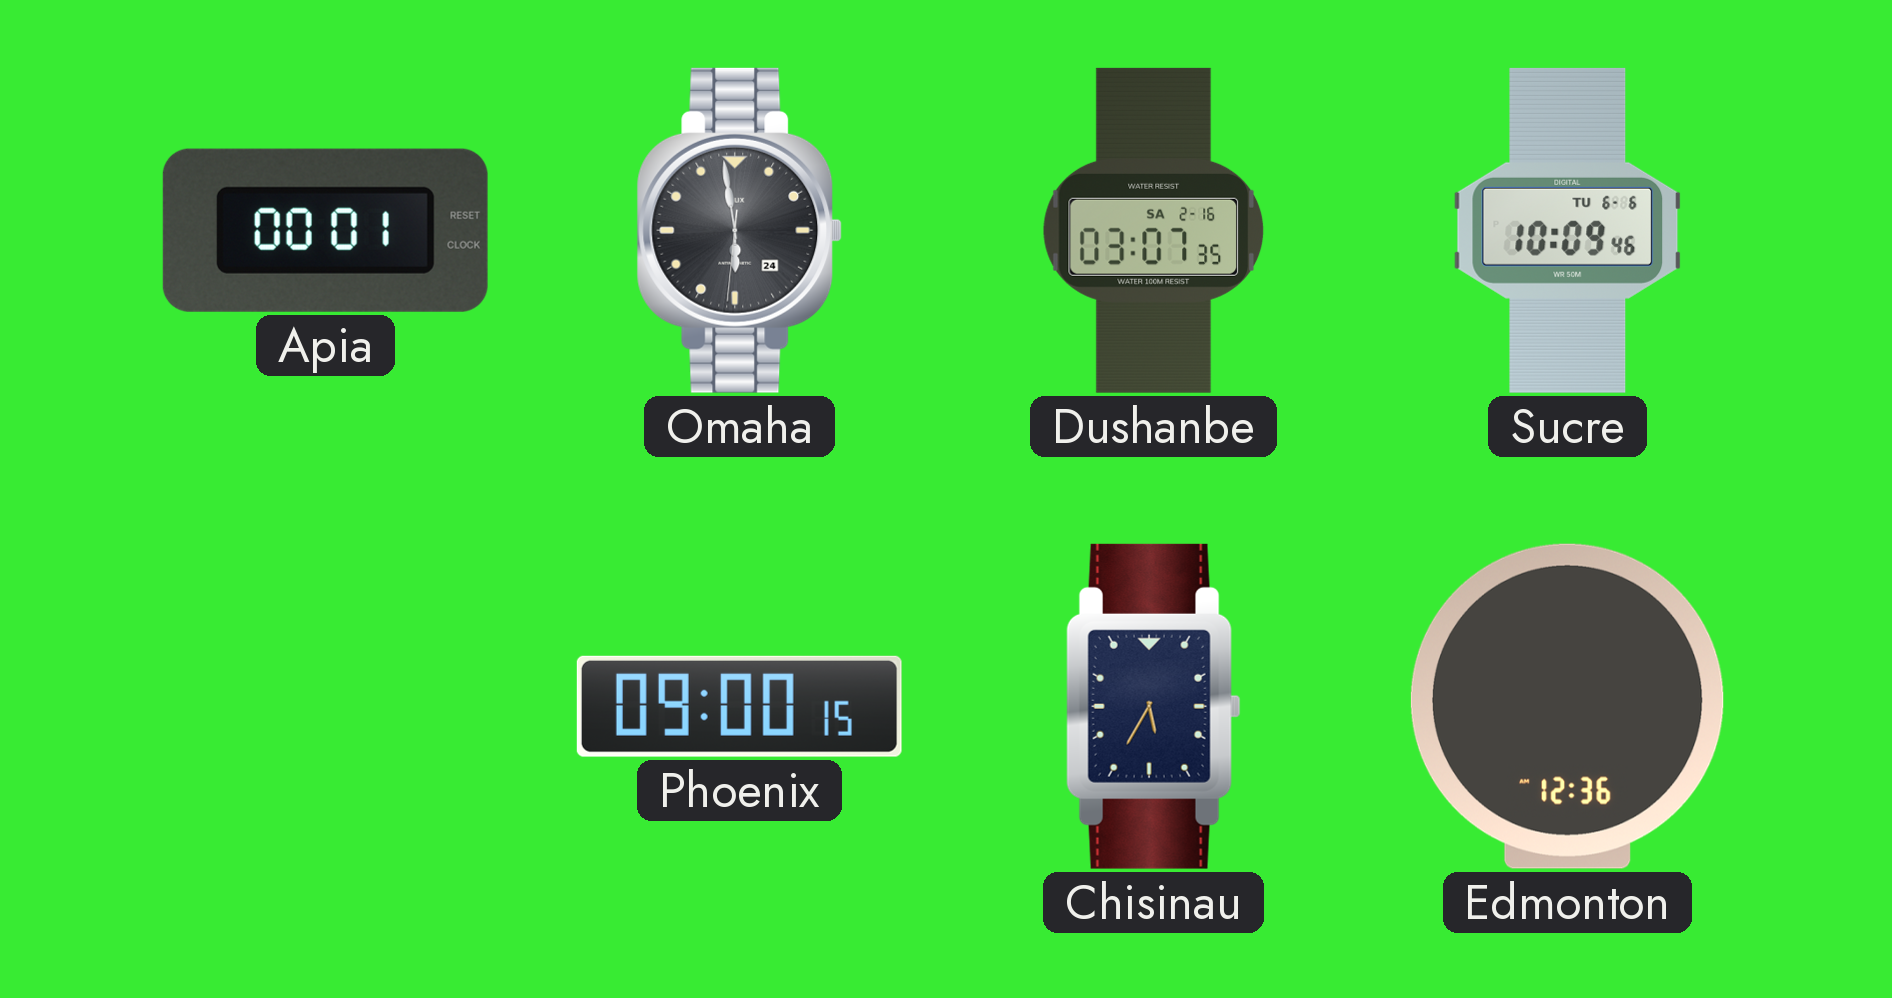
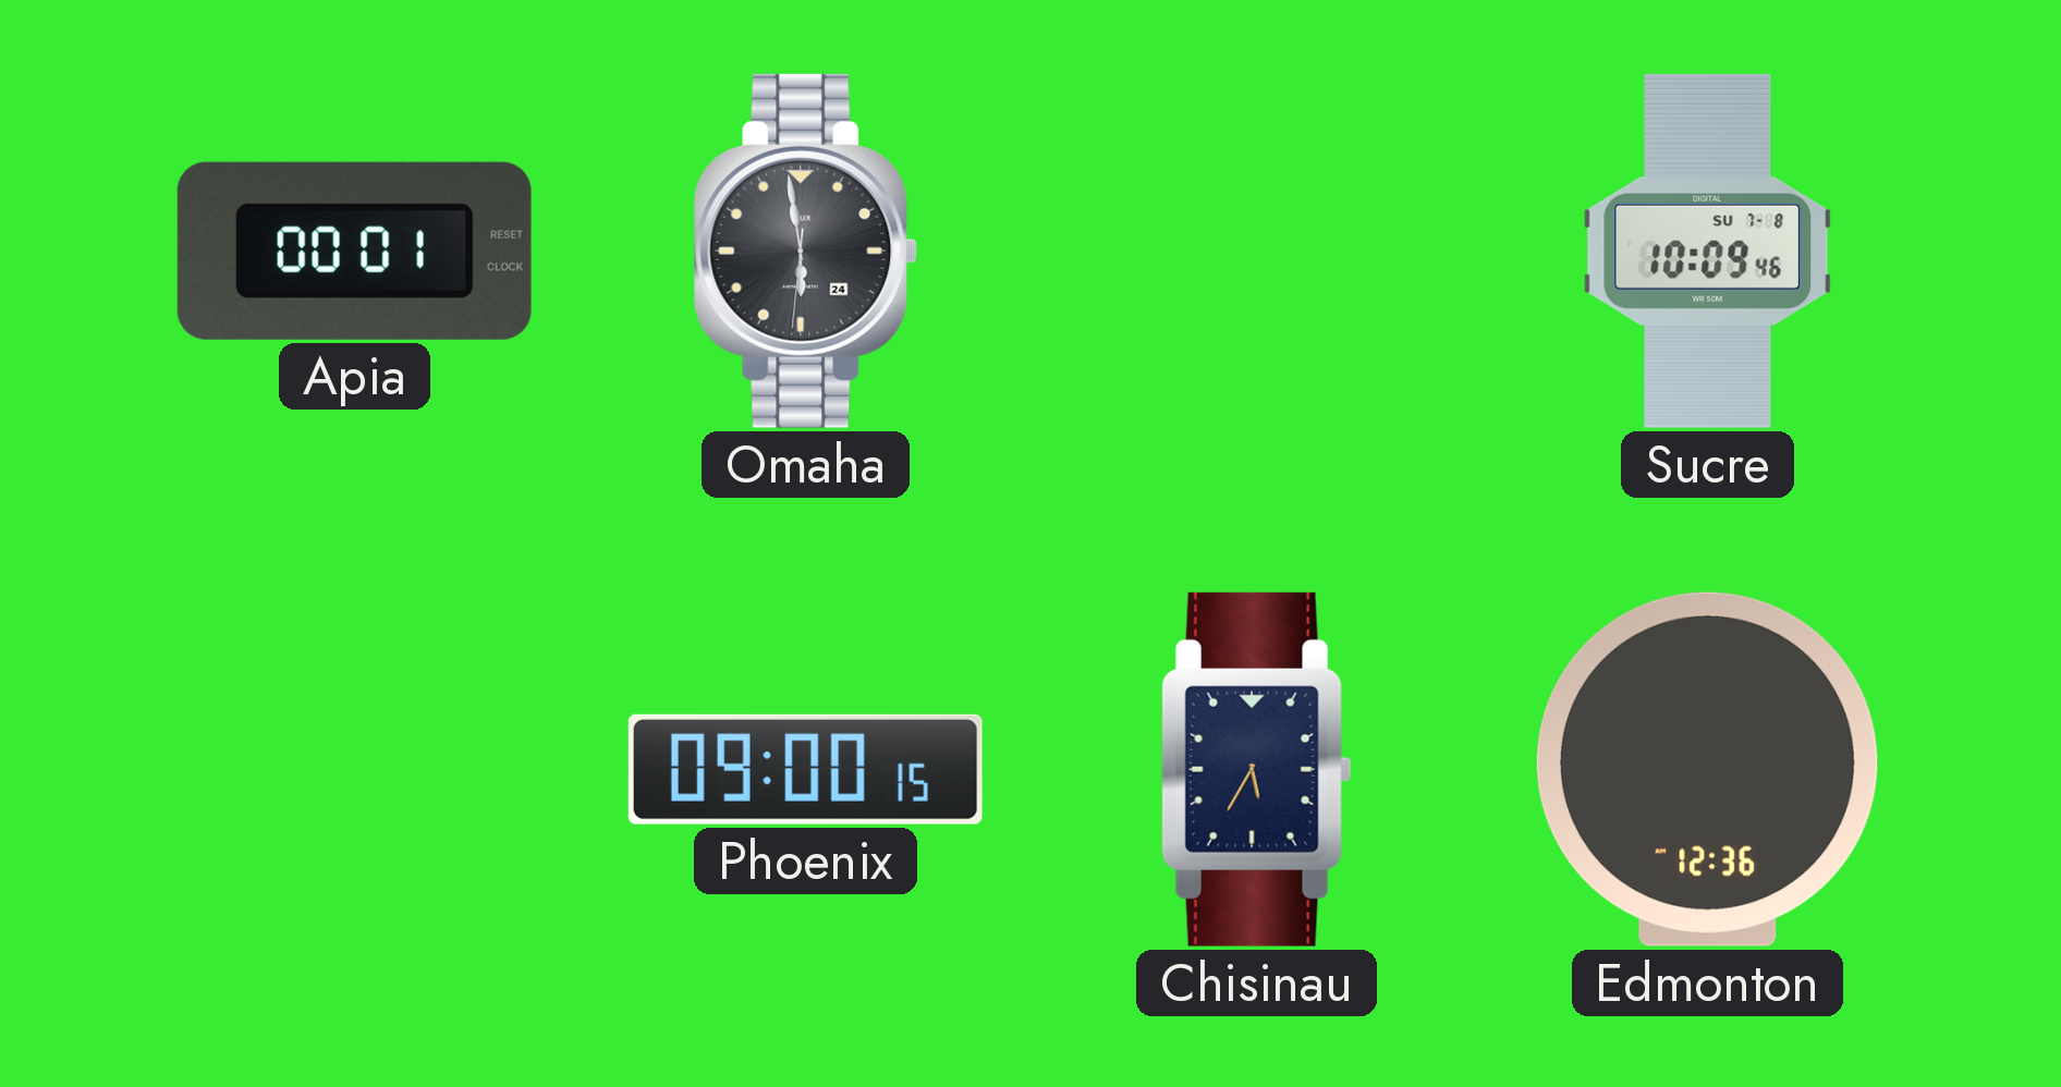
Dushanbe: 03:07 -> none
Sucre date: TU 6-6 -> SU 7-8
